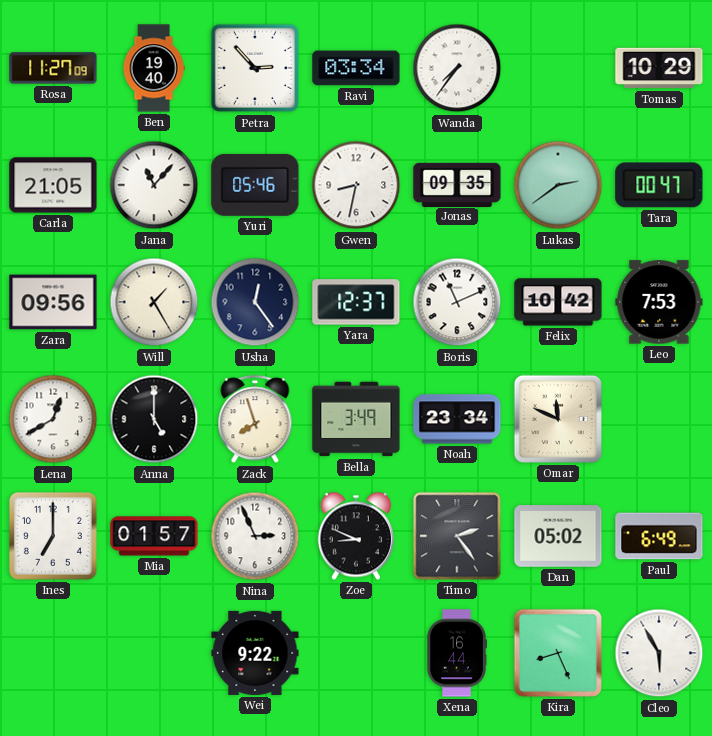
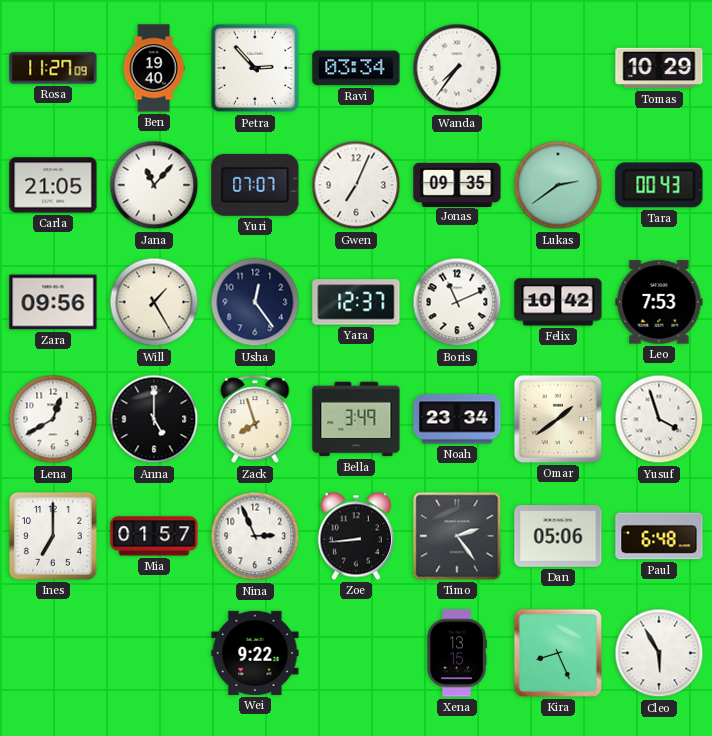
Yuri: 05:46 -> 07:07
Gwen: 8:32 -> 7:04
Tara: 00:47 -> 00:43
Omar: 11:49 -> 1:39
Yusuf: none -> 3:57
Zoe: 8:49 -> 8:44
Dan: 05:02 -> 05:06
Paul: 6:49 -> 6:48
Xena: 16:44 -> 13:15
